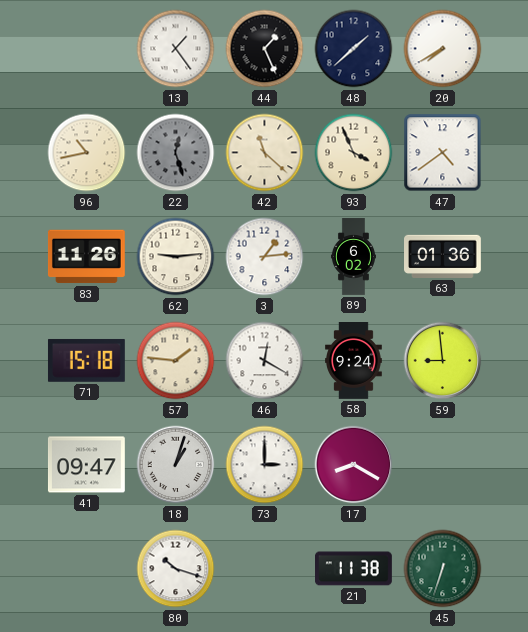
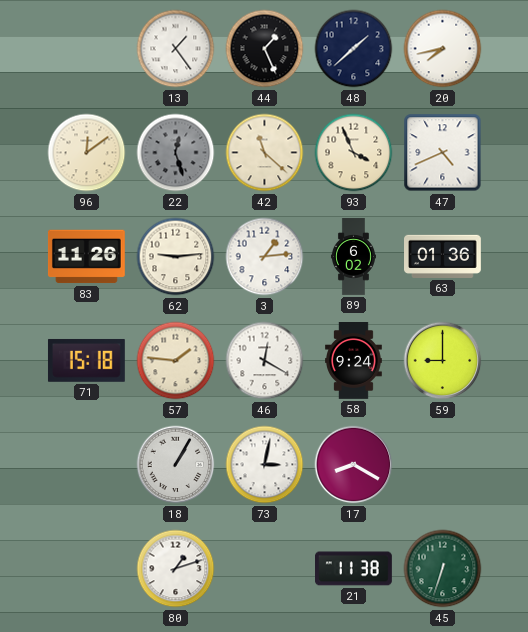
20: 7:40 -> 7:43
96: 10:43 -> 12:09
47: 4:39 -> 4:41
59: 8:59 -> 9:00
41: 09:47 -> none
18: 1:03 -> 1:05
73: 3:00 -> 3:02
80: 10:18 -> 1:12
